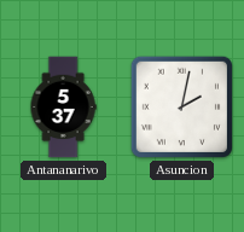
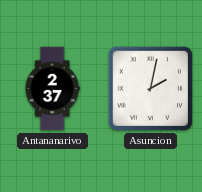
Antananarivo: 5:37 -> 2:37
